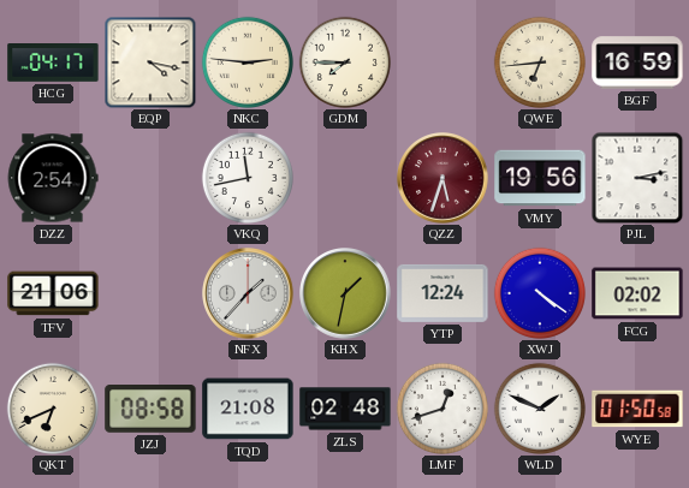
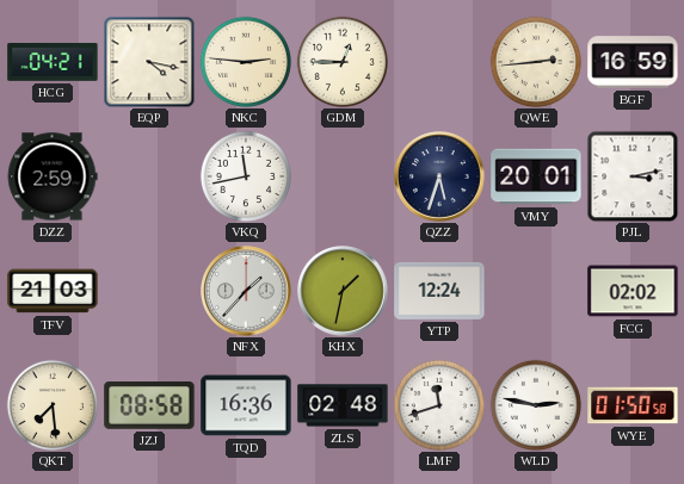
HCG: 04:17 -> 04:21
GDM: 7:45 -> 12:45
QWE: 6:44 -> 2:44
DZZ: 2:54 -> 2:59
QZZ dial: burgundy -> navy
VMY: 19:56 -> 20:01
TFV: 21:06 -> 21:03
XWJ: 4:21 -> none
QKT: 6:41 -> 7:29
TQD: 21:08 -> 16:36
LMF: 12:42 -> 11:42
WLD: 1:49 -> 2:47
